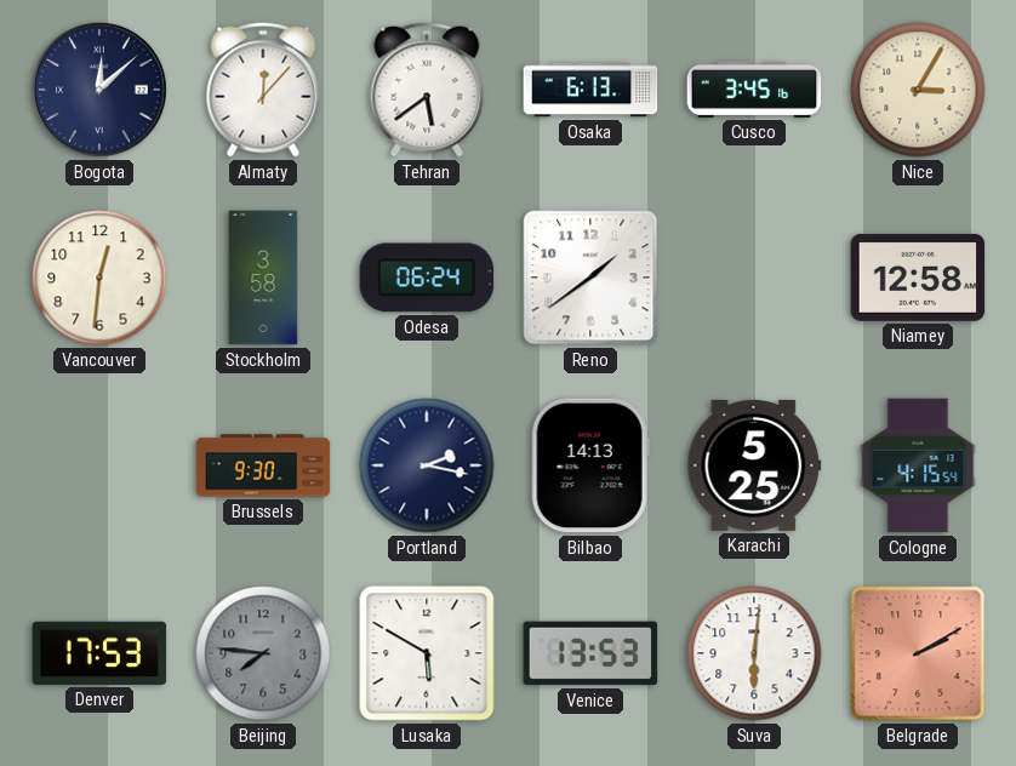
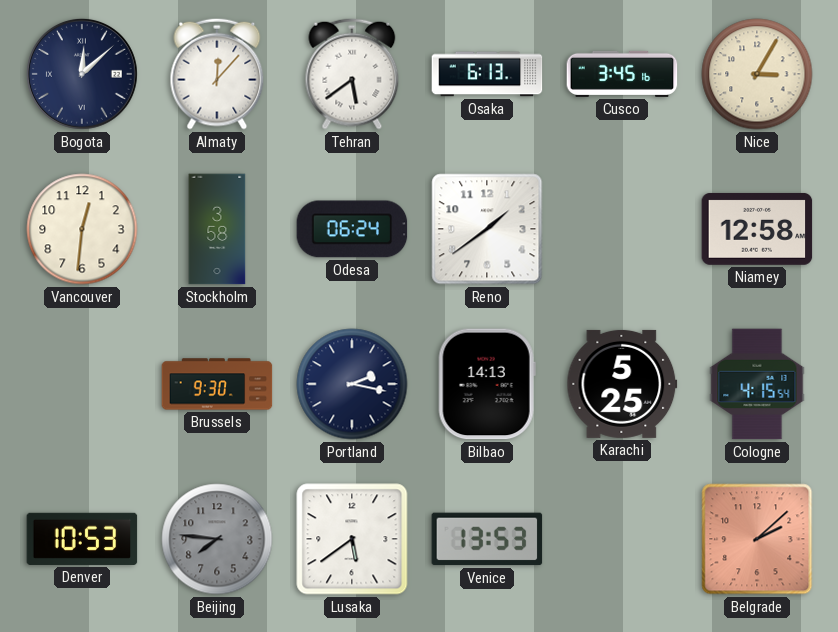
Denver: 17:53 -> 10:53
Lusaka: 5:50 -> 5:39
Suva: 6:01 -> none
Belgrade: 2:10 -> 2:08
